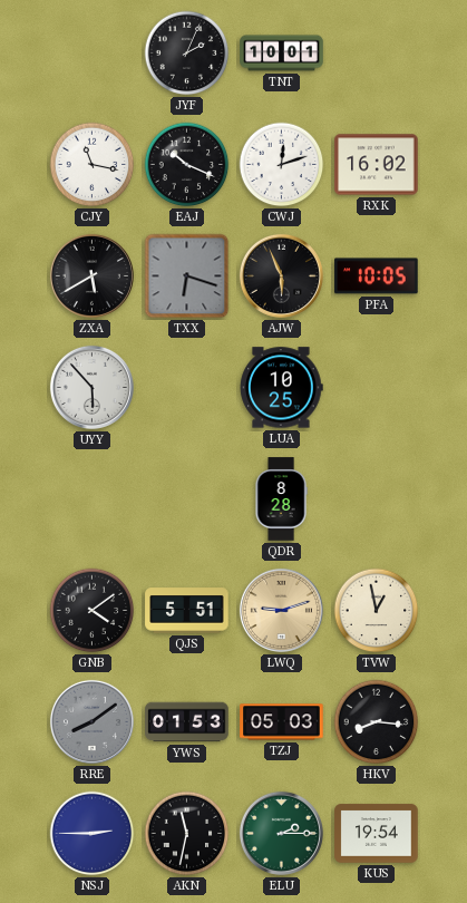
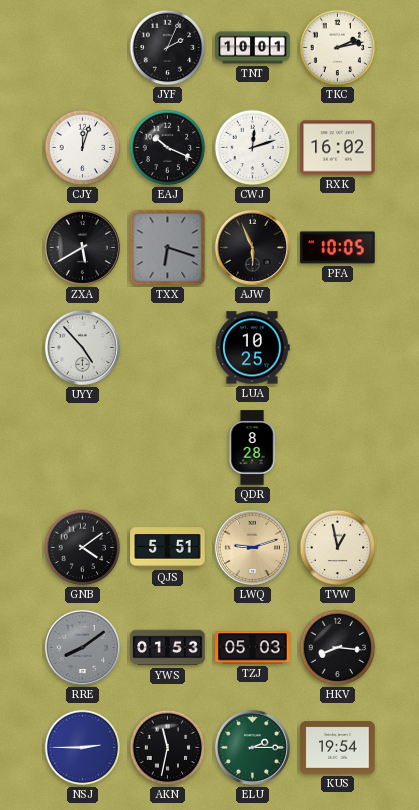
TKC: none -> 2:13
CJY: 11:17 -> 12:03
UYY: 5:53 -> 4:53
